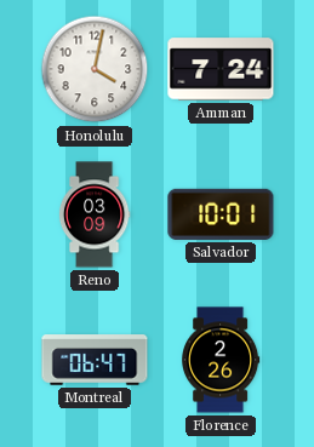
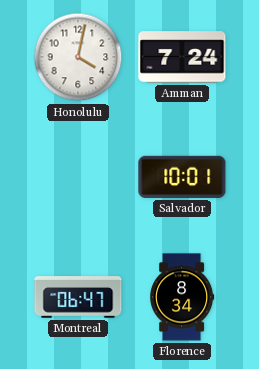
Reno: 03:09 -> none
Florence: 2:26 -> 8:34
